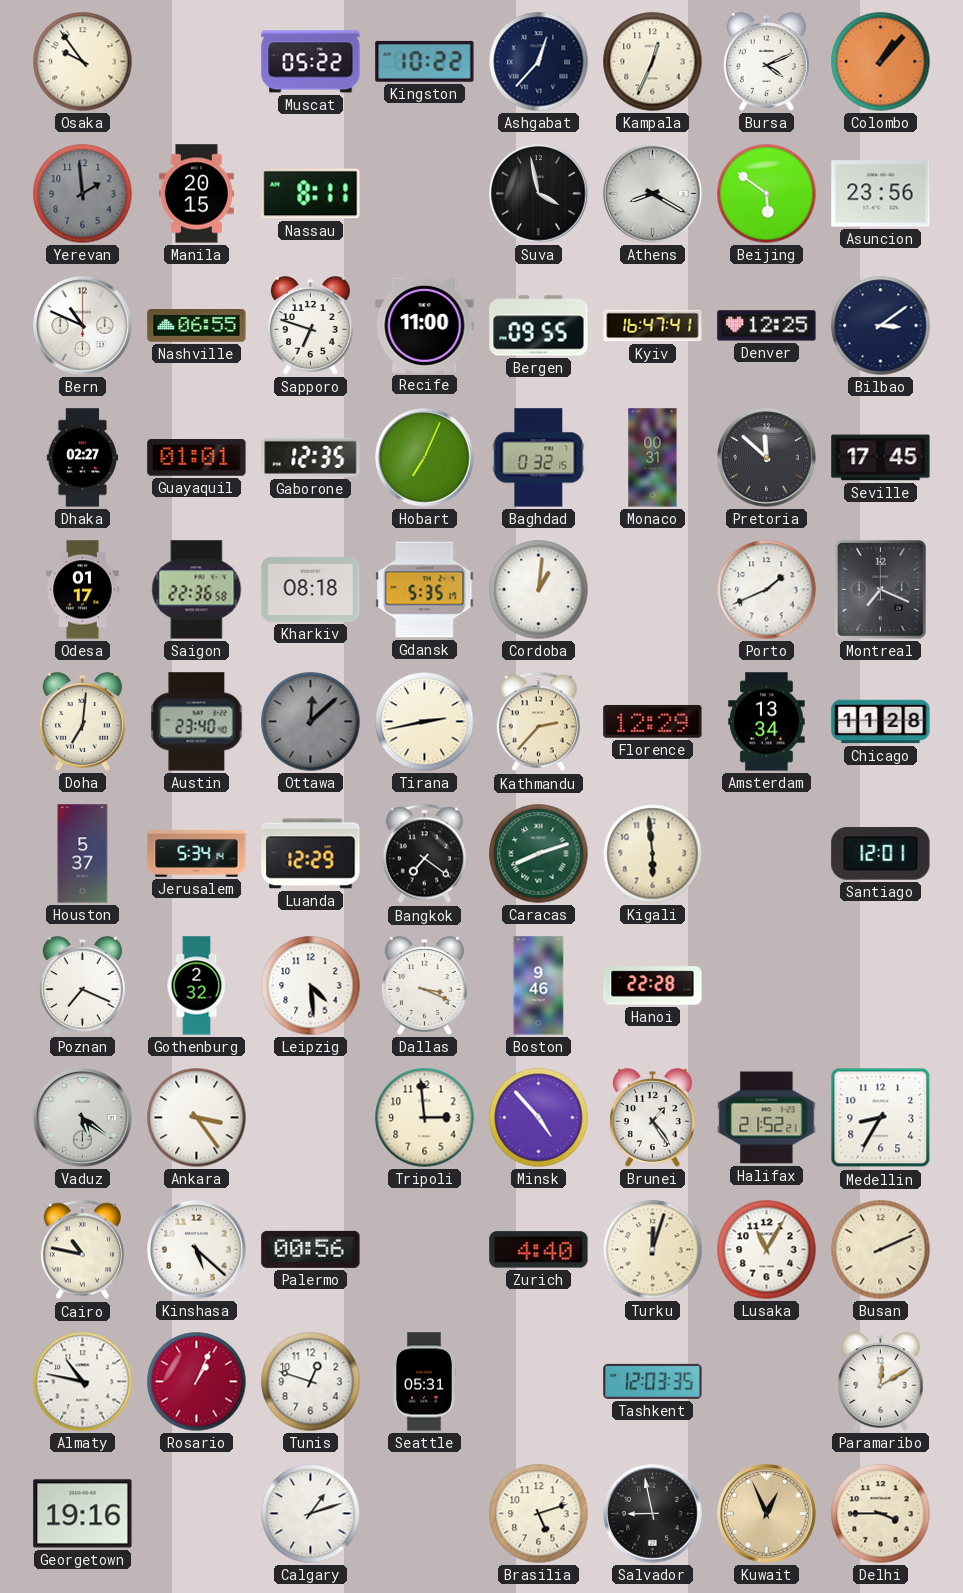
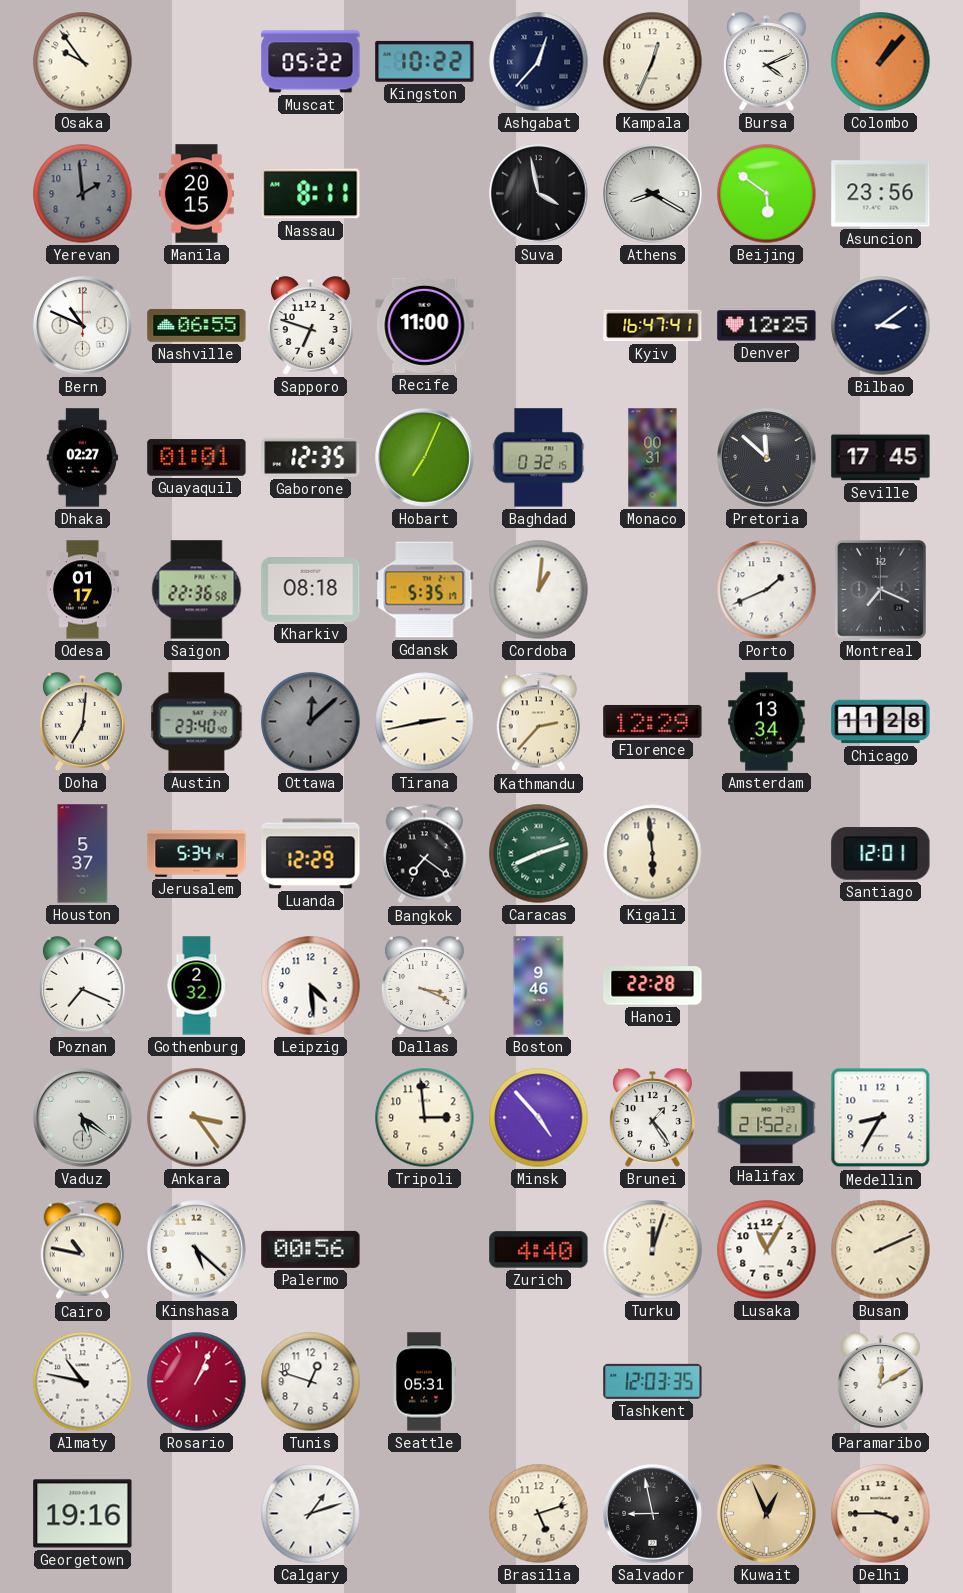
Bergen: 09:55 -> none
